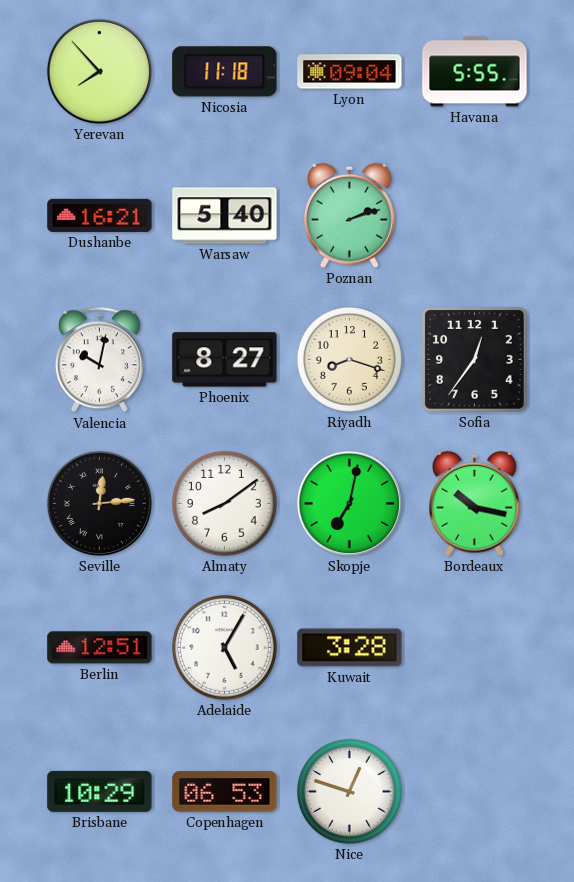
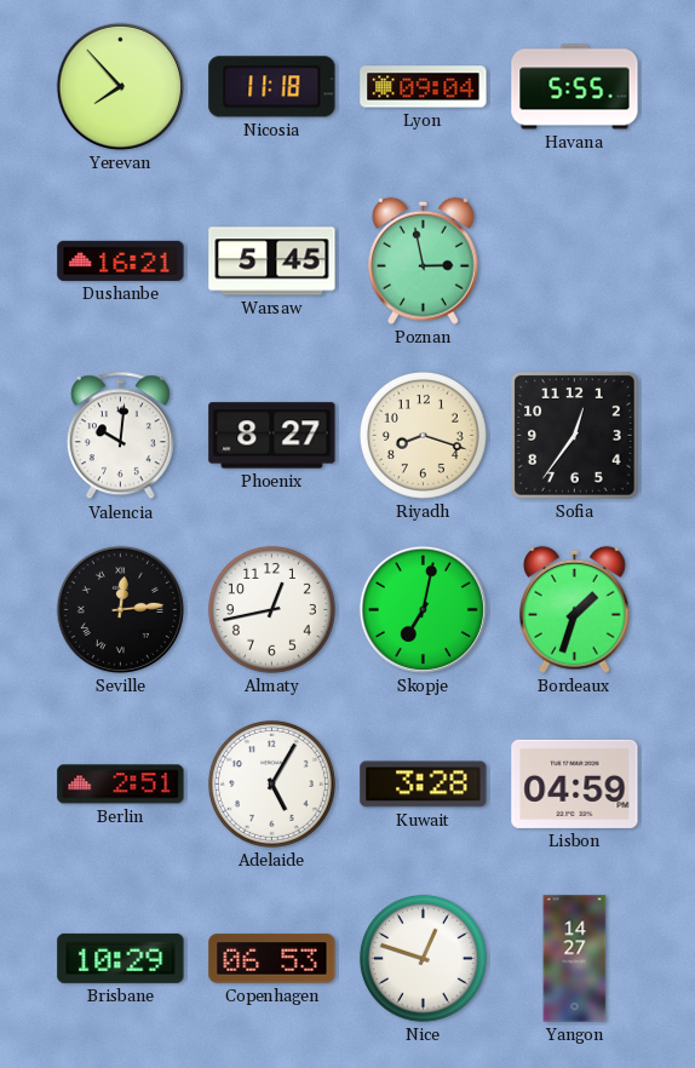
Warsaw: 5:40 -> 5:45
Poznan: 2:12 -> 2:58
Valencia: 10:02 -> 10:01
Almaty: 8:09 -> 12:43
Bordeaux: 10:17 -> 1:33
Berlin: 12:51 -> 2:51
Lisbon: none -> 04:59
Yangon: none -> 14:27
